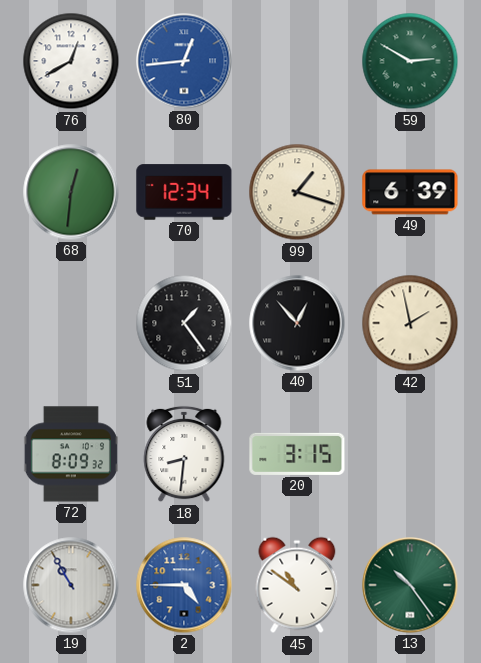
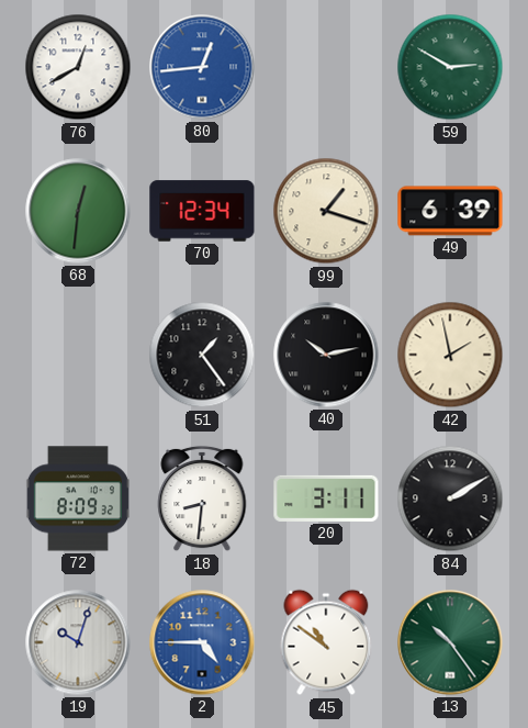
40: 12:53 -> 10:13
20: 3:15 -> 3:11
84: none -> 2:10
19: 10:55 -> 10:03
